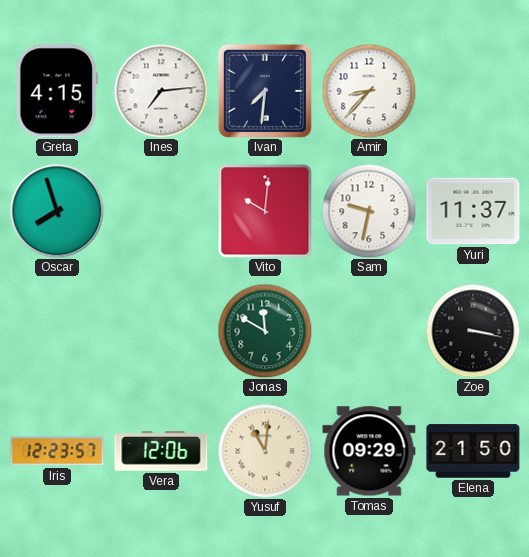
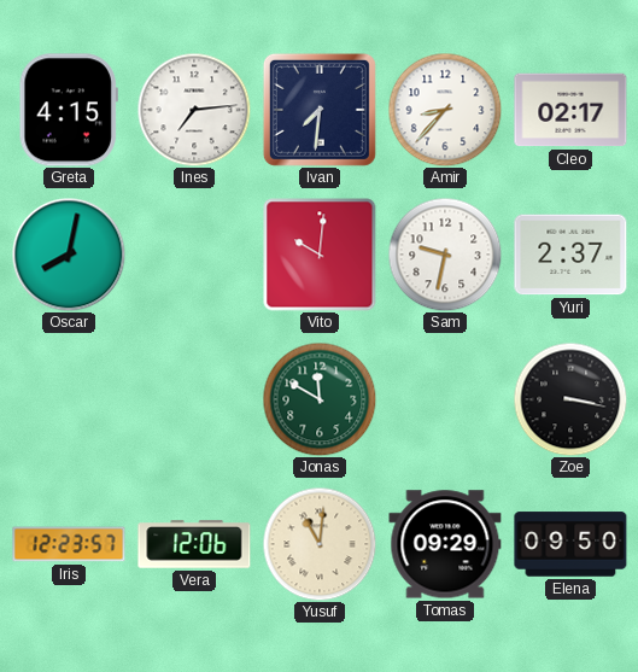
Cleo: none -> 02:17
Oscar: 7:57 -> 8:02
Yuri: 11:37 -> 2:37
Elena: 21:50 -> 09:50
